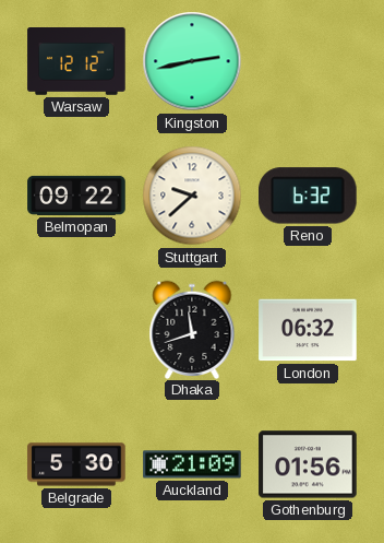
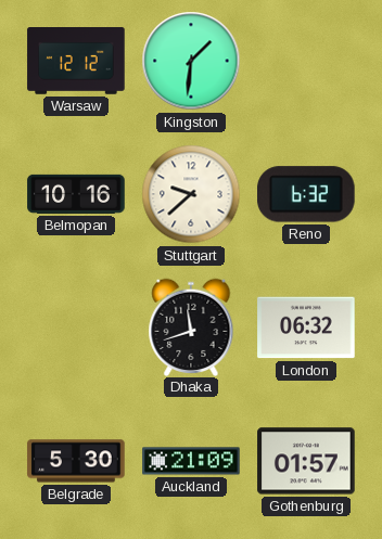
Kingston: 2:43 -> 1:31
Belmopan: 09:22 -> 10:16
Gothenburg: 01:56 -> 01:57
